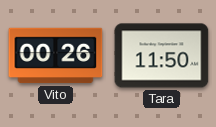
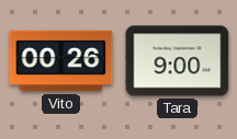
Tara: 11:50 -> 9:00
